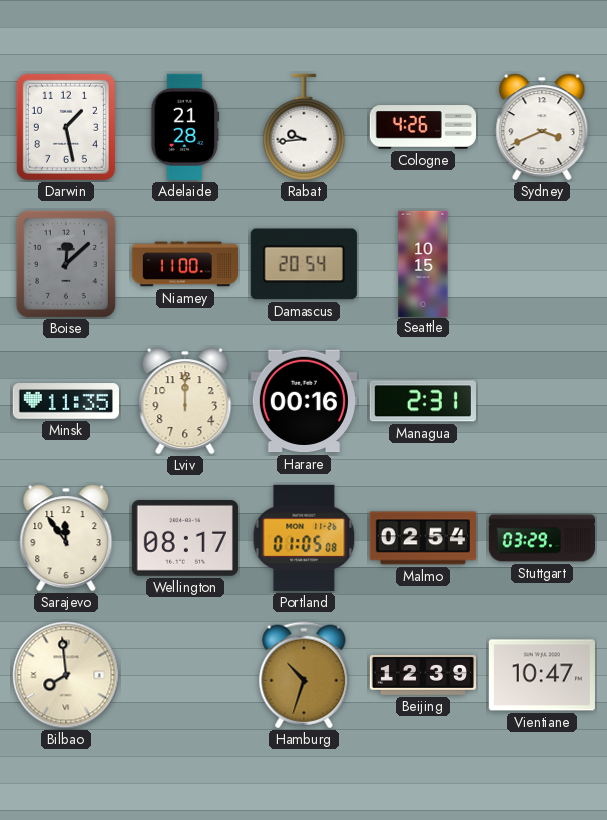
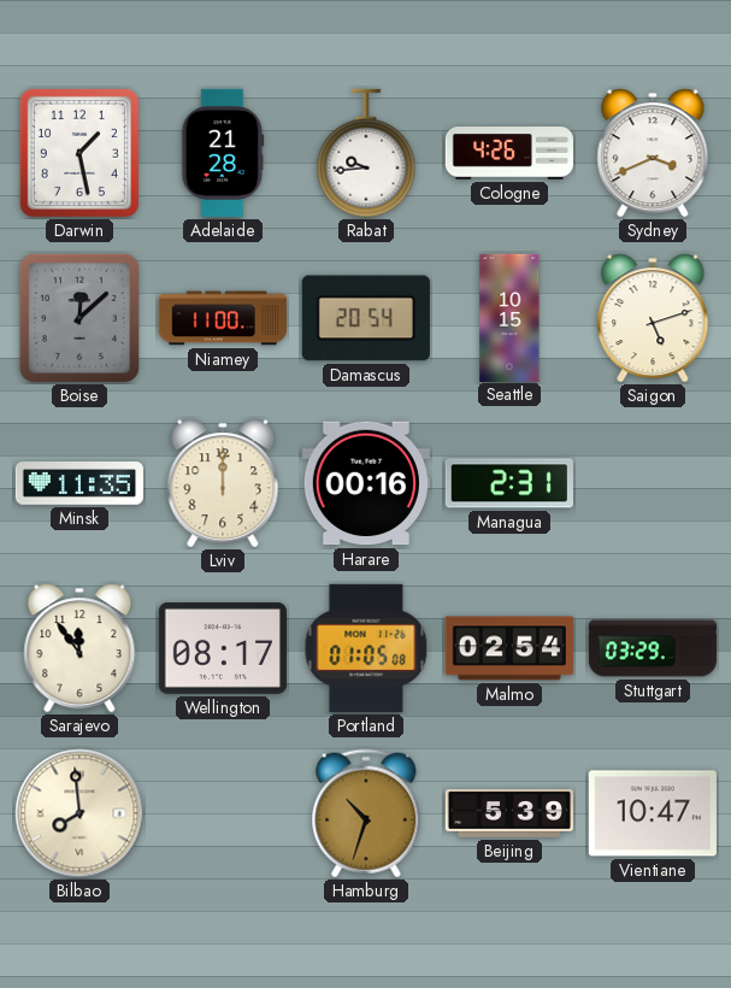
Saigon: none -> 5:12
Beijing: 12:39 -> 5:39
